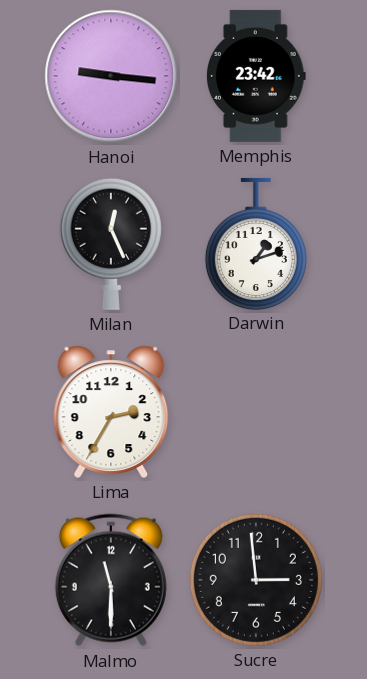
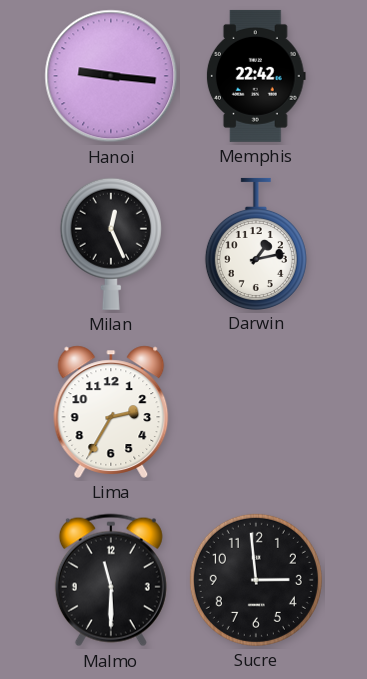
Memphis: 23:42 -> 22:42
Darwin: 1:12 -> 1:13
